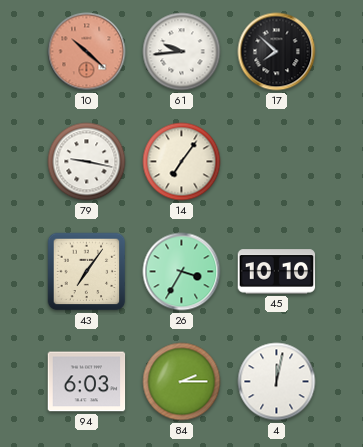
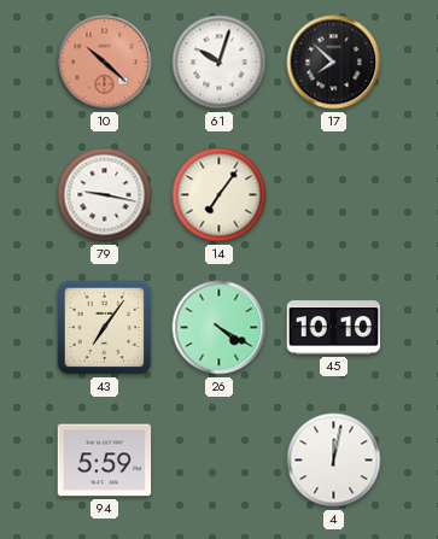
61: 9:44 -> 10:03
26: 3:35 -> 4:20
94: 6:03 -> 5:59
84: 2:15 -> none
